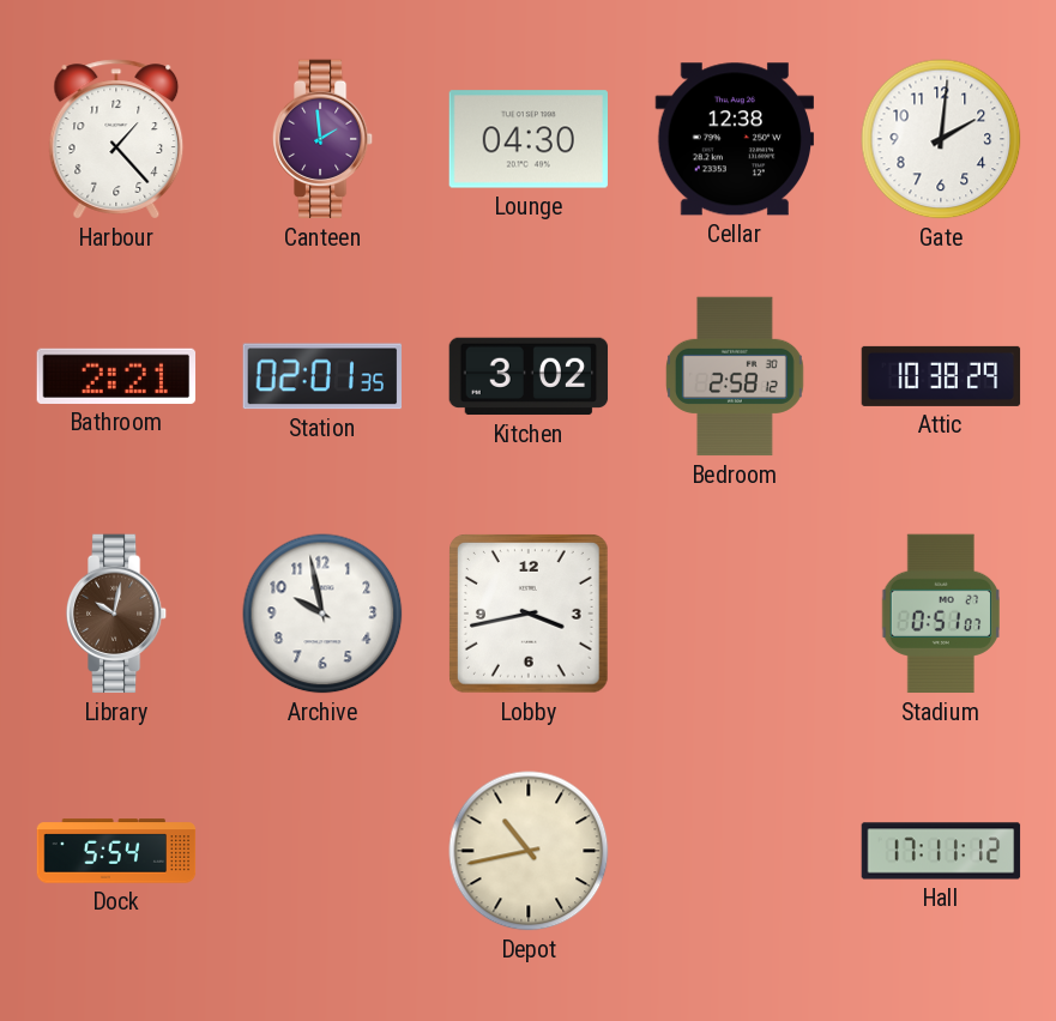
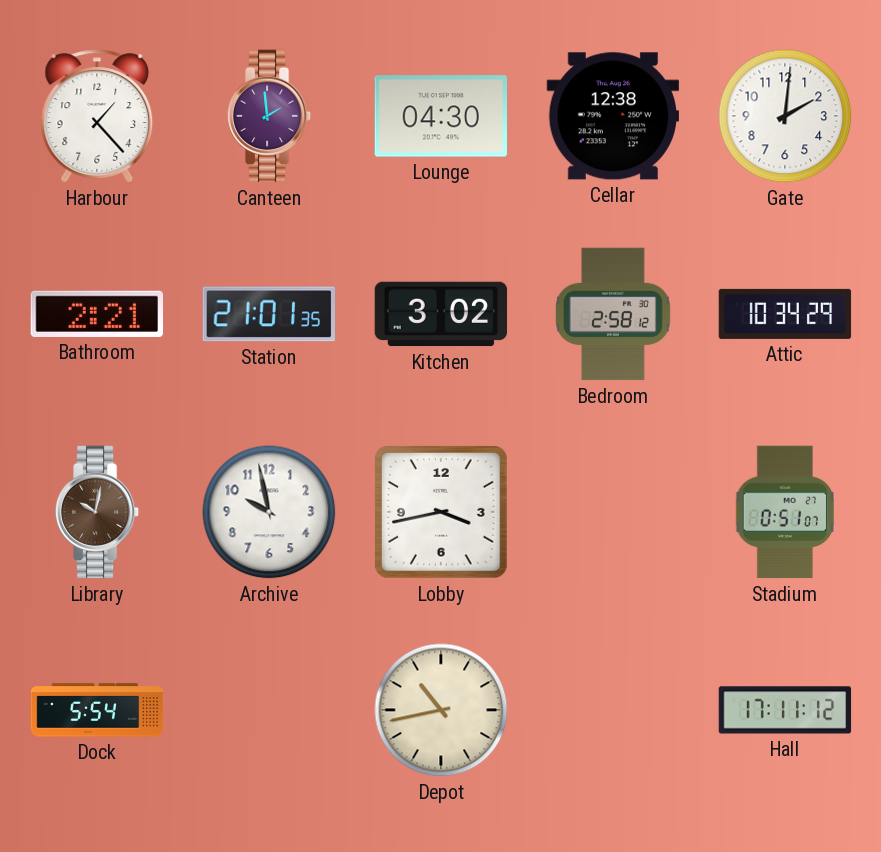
Station: 02:01 -> 21:01
Attic: 10:38 -> 10:34
